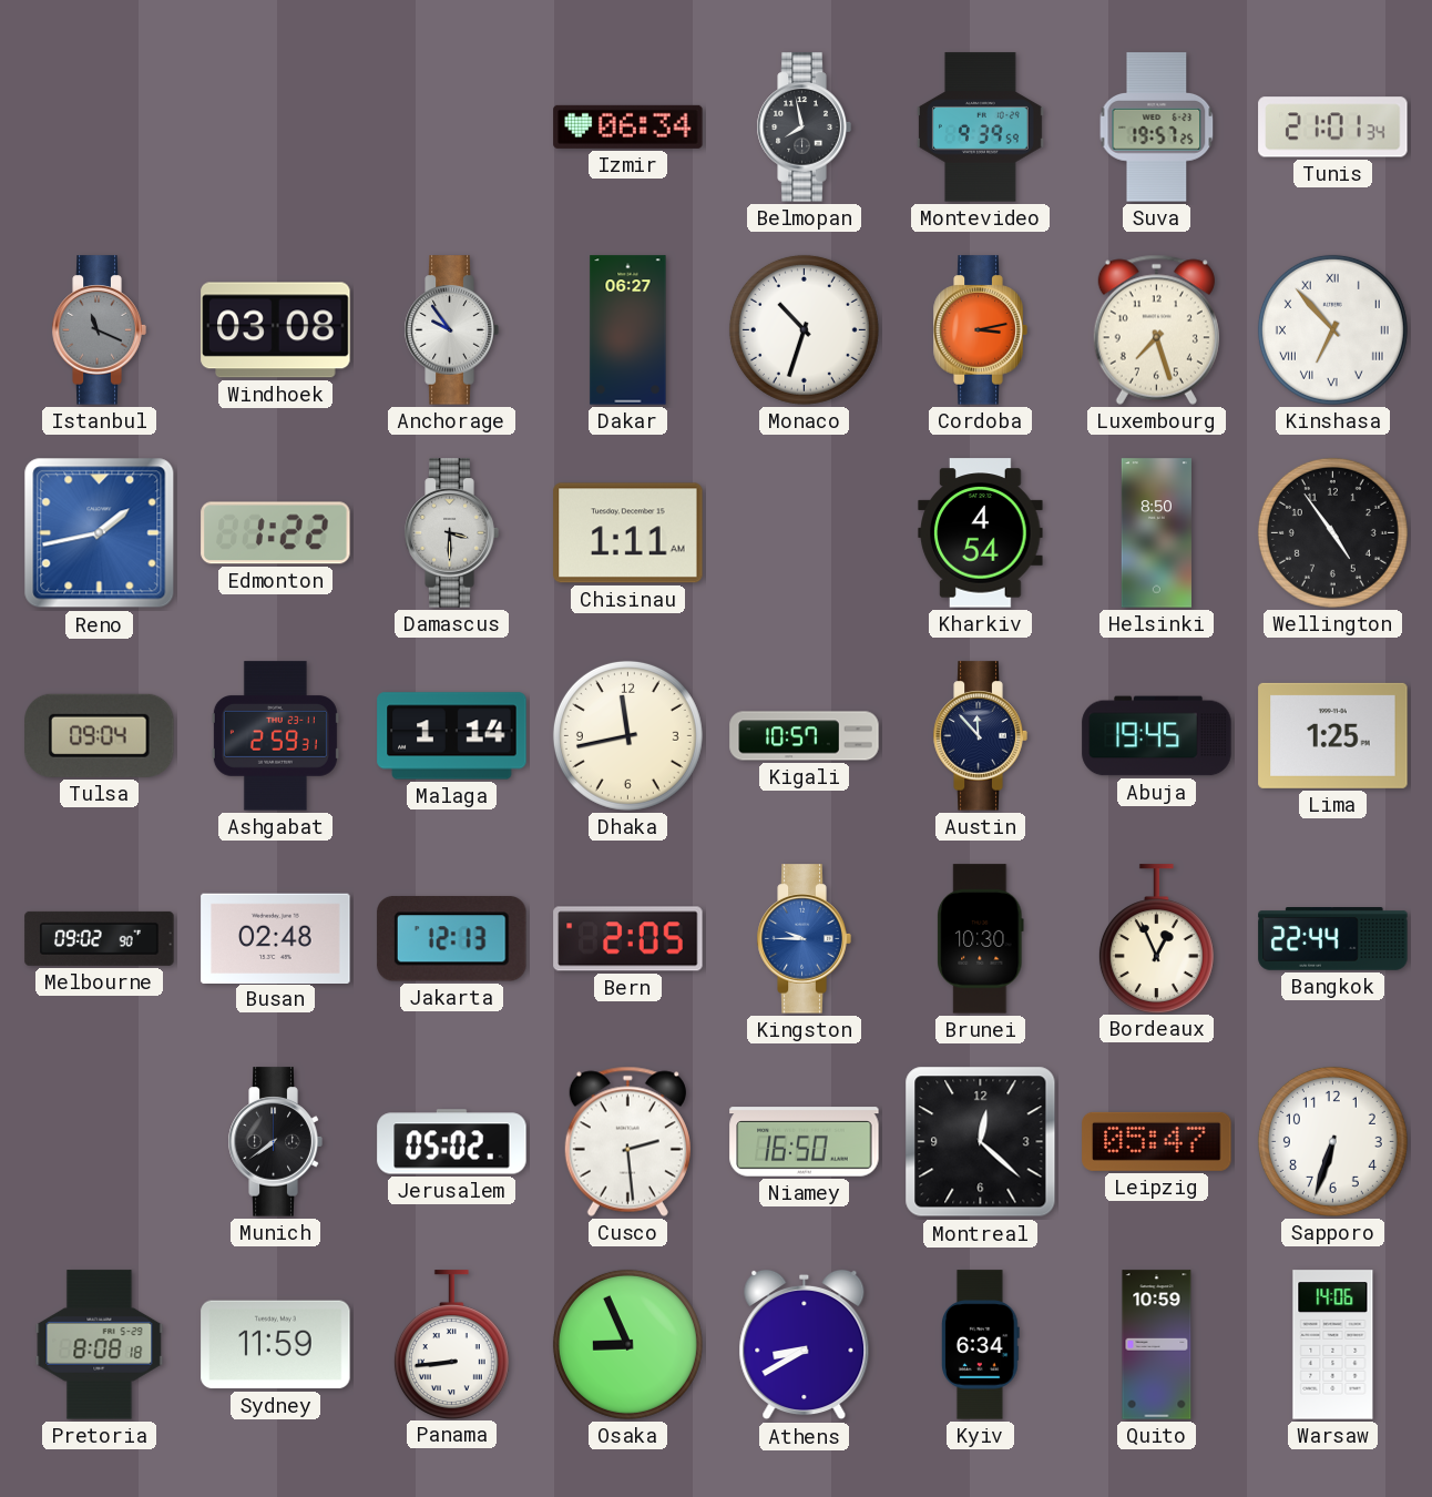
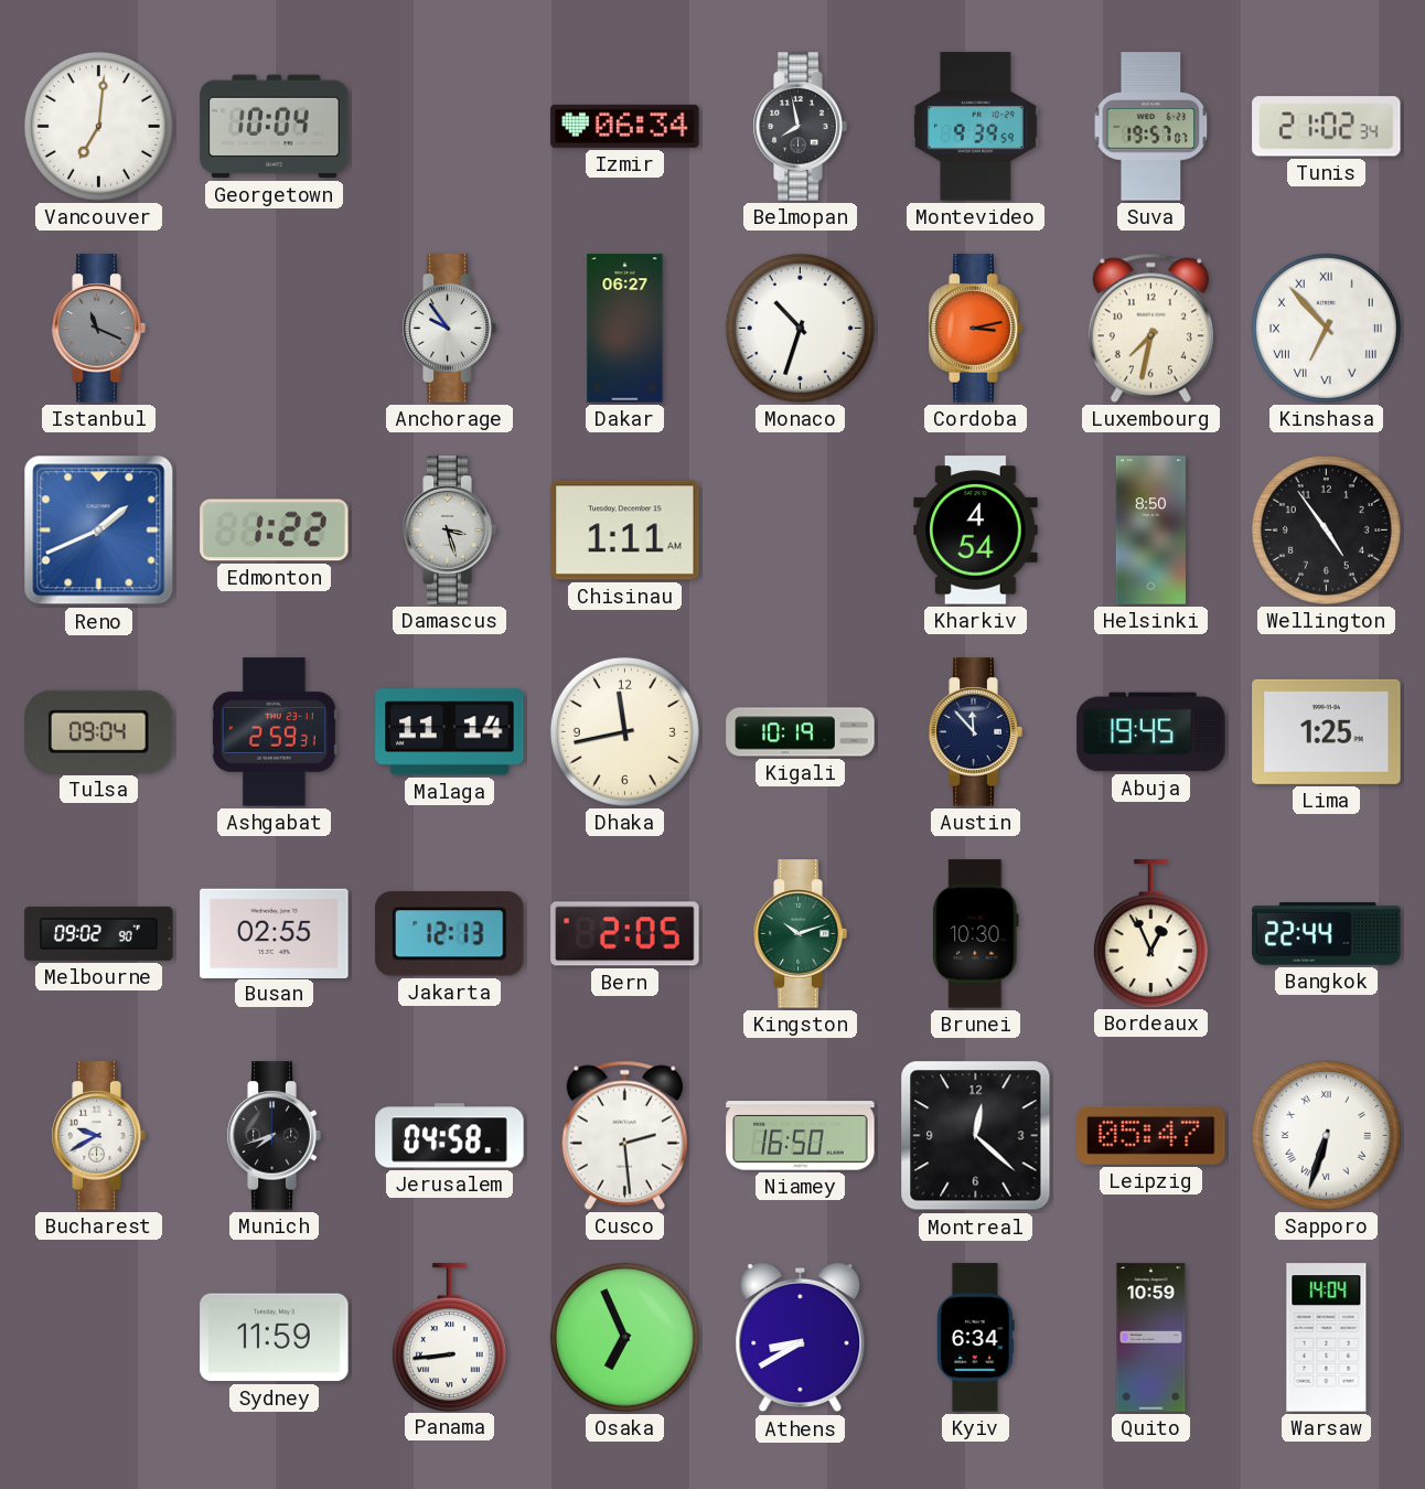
Vancouver: none -> 7:01
Georgetown: none -> 10:04
Suva: 19:57:25 -> 19:57:07
Tunis: 21:01 -> 21:02
Windhoek: 03:08 -> none
Luxembourg: 7:27 -> 7:32
Reno: 1:43 -> 1:41
Damascus: 3:30 -> 3:27
Malaga: 1:14 -> 11:14
Kigali: 10:57 -> 10:19
Busan: 02:48 -> 02:55
Kingston: 9:45 -> 10:12
Kingston dial: blue -> green
Bucharest: none -> 9:40
Munich: 7:39 -> 7:42
Jerusalem: 05:02 -> 04:58
Sapporo numerals: Arabic -> Roman
Pretoria: 8:08 -> none
Osaka: 8:56 -> 6:56
Warsaw: 14:06 -> 14:04
